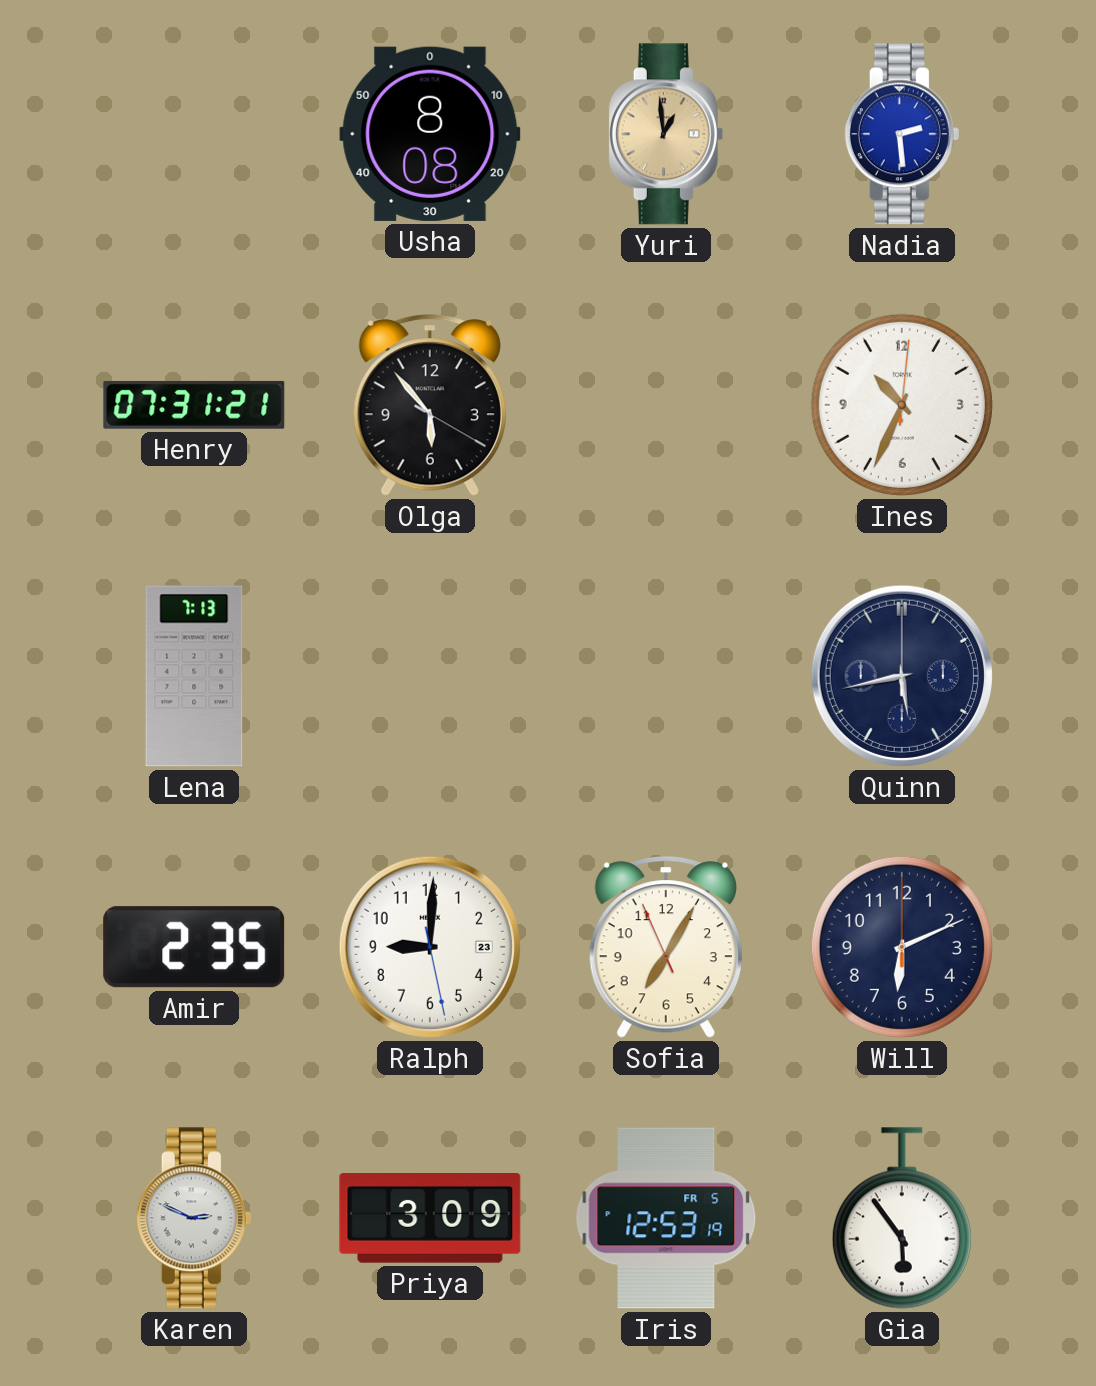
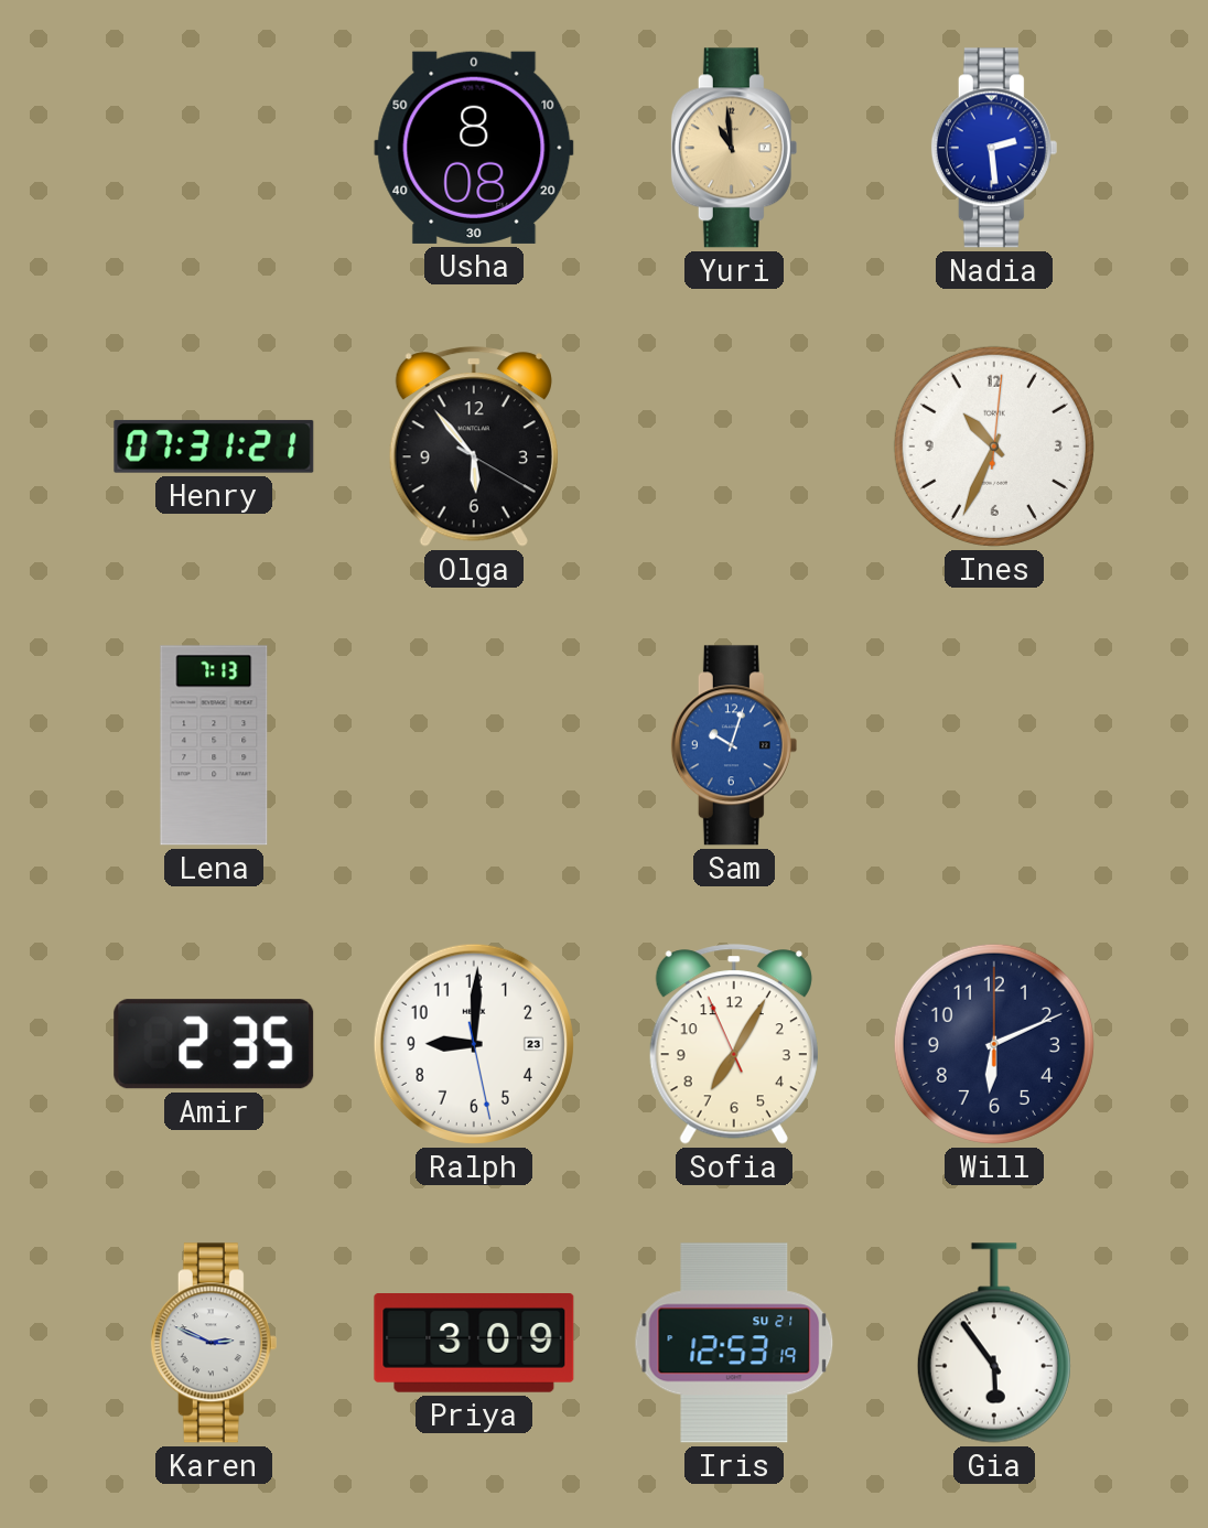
Yuri: 12:59 -> 10:59
Sam: none -> 10:03
Quinn: 5:43 -> none
Iris date: FR 5 -> SU 21
